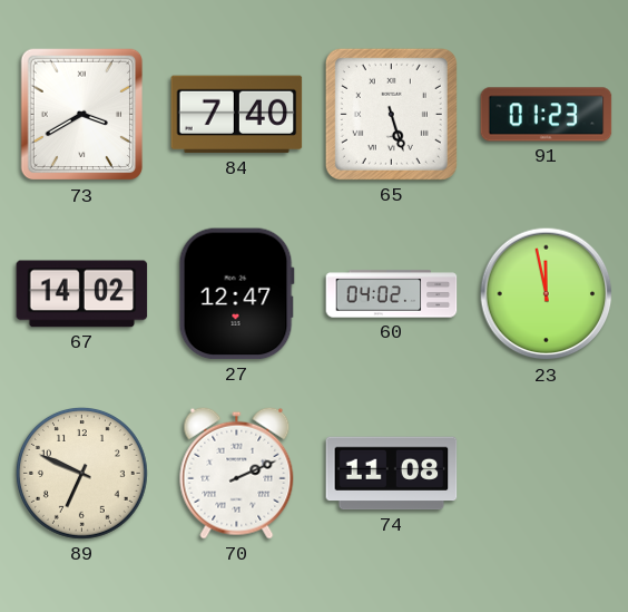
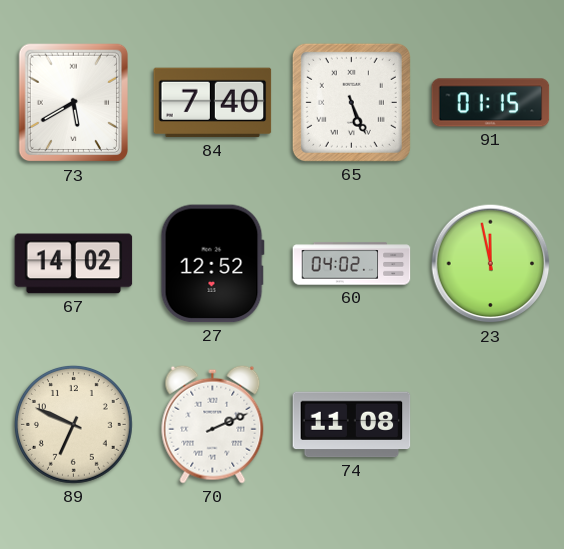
73: 3:40 -> 5:40
65: 5:27 -> 5:26
91: 01:23 -> 01:15
27: 12:47 -> 12:52
